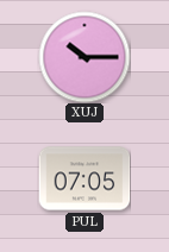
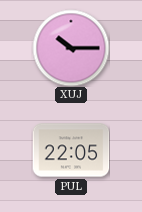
PUL: 07:05 -> 22:05
